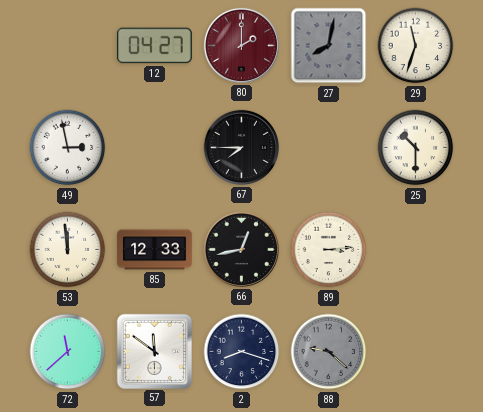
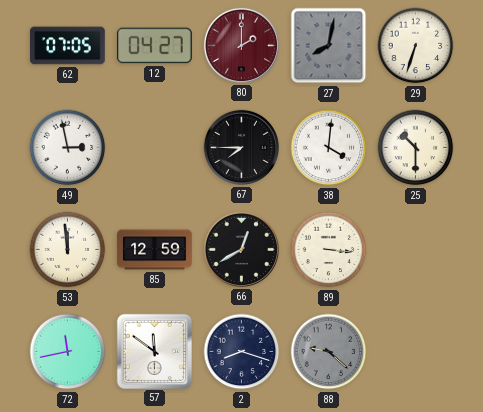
62: none -> 07:05
29: 11:33 -> 6:33
38: none -> 4:01
85: 12:33 -> 12:59
66: 12:43 -> 12:40
89: 3:14 -> 3:16
72: 11:38 -> 11:43
